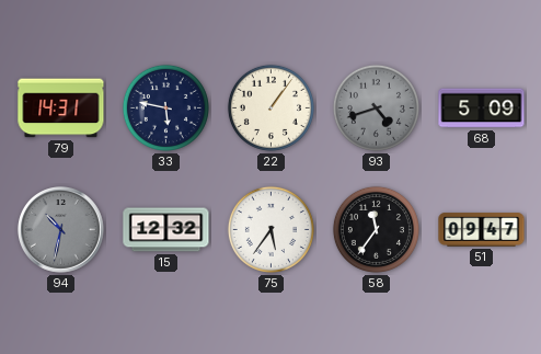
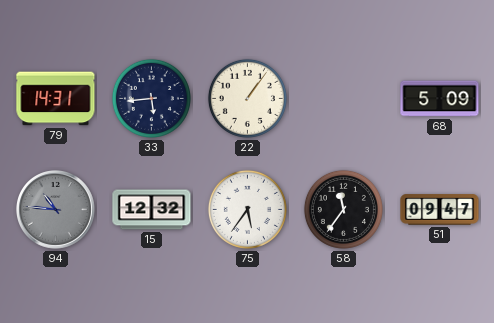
33: 5:47 -> 5:44
93: 4:42 -> none
94: 10:32 -> 10:46
